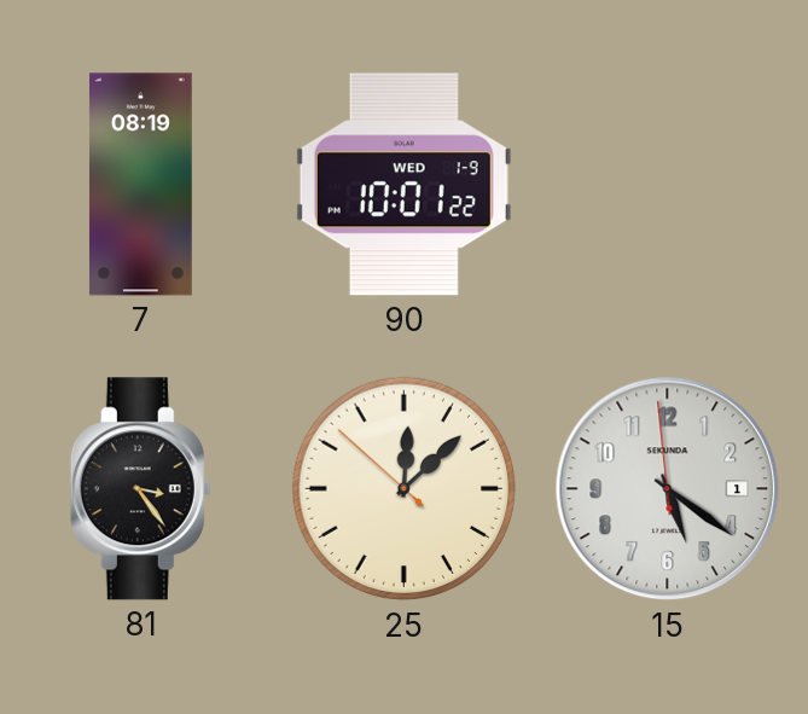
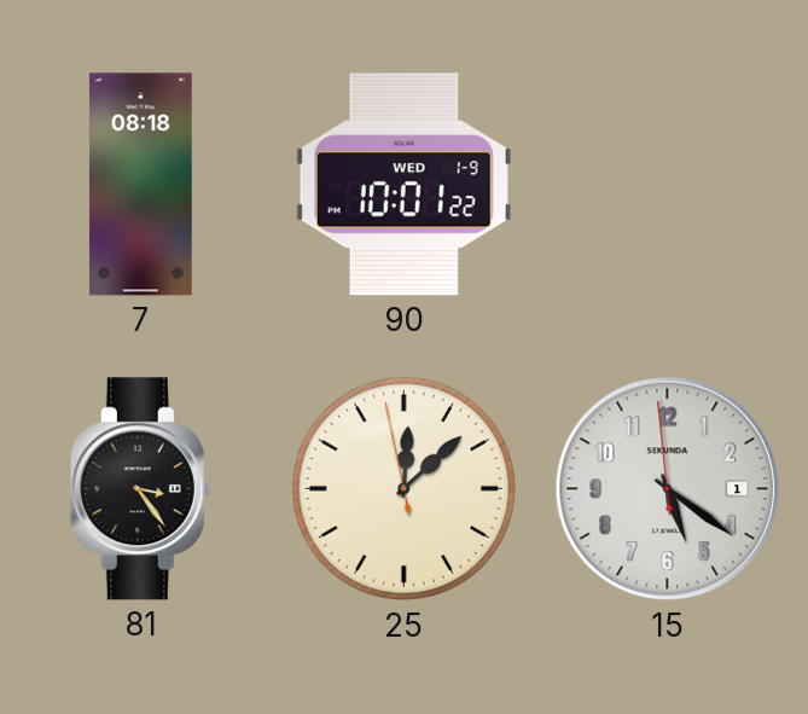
7: 08:19 -> 08:18
25: 12:07:52 -> 12:07:58
